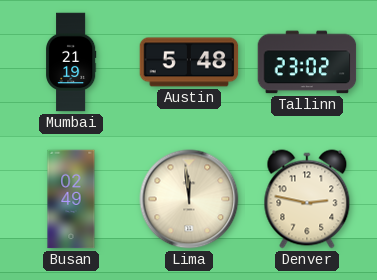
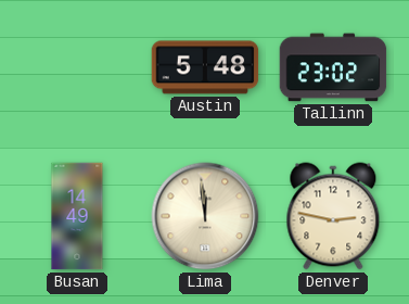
Mumbai: 21:19 -> none
Busan: 02:49 -> 14:49
